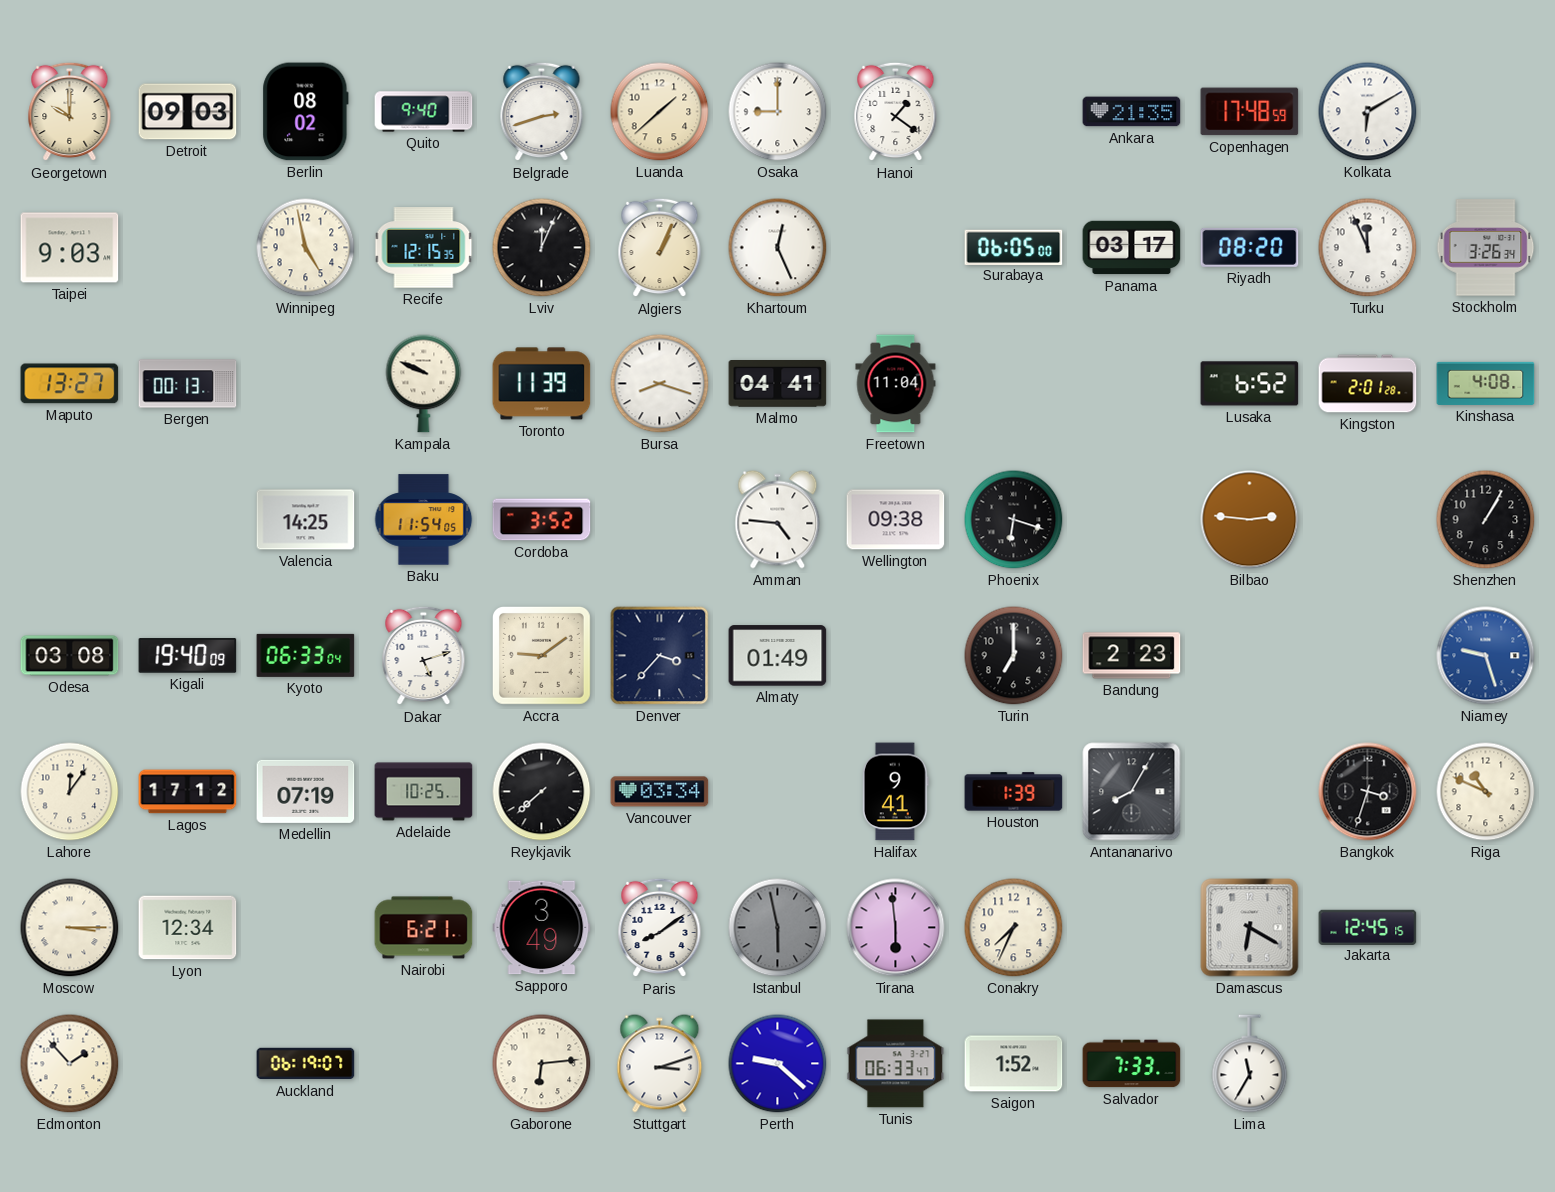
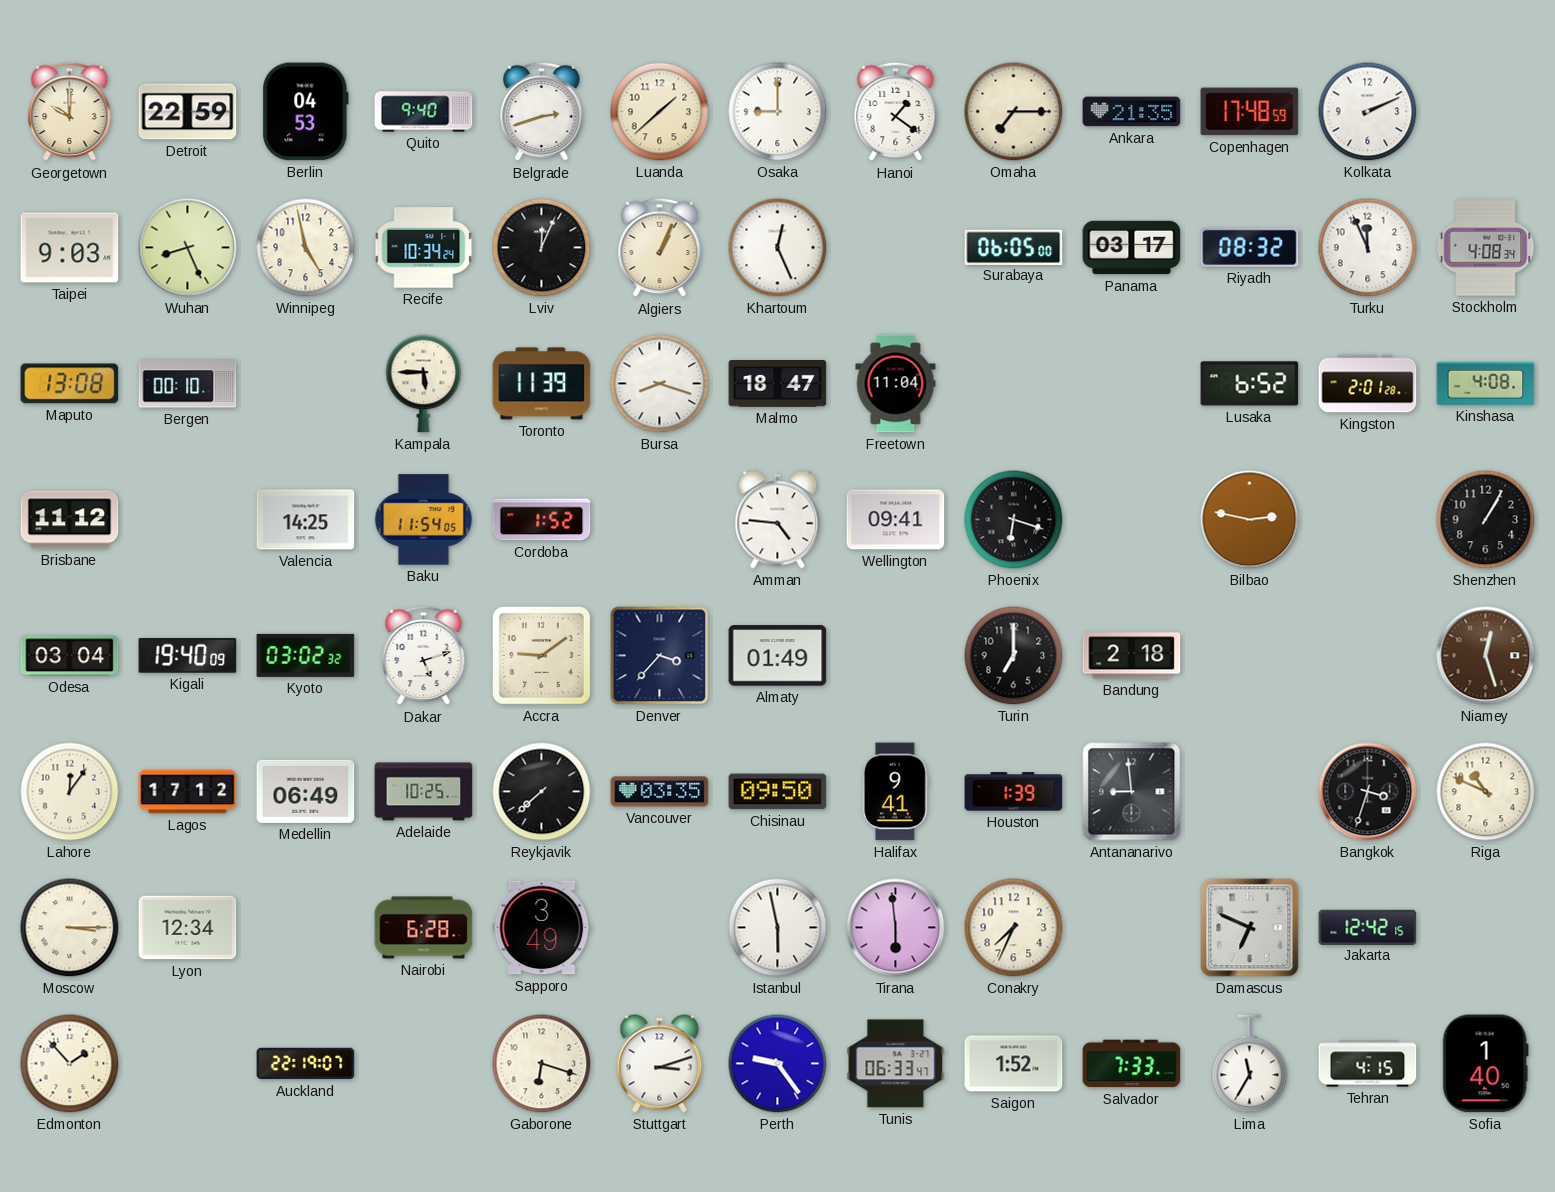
Detroit: 09:03 -> 22:59
Berlin: 08:02 -> 04:53
Omaha: none -> 7:15
Kolkata: 6:10 -> 2:11
Wuhan: none -> 8:26
Recife: 12:15 -> 10:34
Riyadh: 08:20 -> 08:32
Stockholm: 3:26 -> 4:08
Maputo: 13:27 -> 13:08
Bergen: 00:13 -> 00:10
Kampala: 9:49 -> 5:45
Malmo: 04:41 -> 18:47
Brisbane: none -> 11:12
Cordoba: 3:52 -> 1:52
Wellington: 09:38 -> 09:41
Bilbao: 2:46 -> 2:47
Odesa: 03:08 -> 03:04
Kyoto: 06:33 -> 03:02
Bandung: 2:23 -> 2:18
Niamey: 9:27 -> 12:27
Niamey dial: blue -> brown
Medellin: 07:19 -> 06:49
Vancouver: 03:34 -> 03:35
Chisinau: none -> 09:50
Antananarivo: 8:05 -> 8:59
Nairobi: 6:21 -> 6:28
Paris: 8:09 -> none
Istanbul dial: grey -> white
Damascus: 6:20 -> 6:49
Jakarta: 12:45 -> 12:42
Auckland: 06:19 -> 22:19
Gaborone: 6:14 -> 6:18
Perth: 9:22 -> 9:24
Tehran: none -> 4:15
Sofia: none -> 1:40
